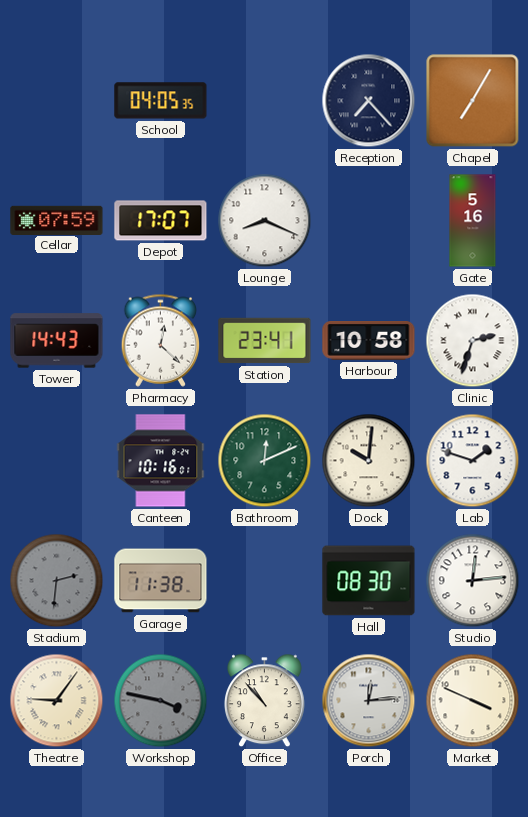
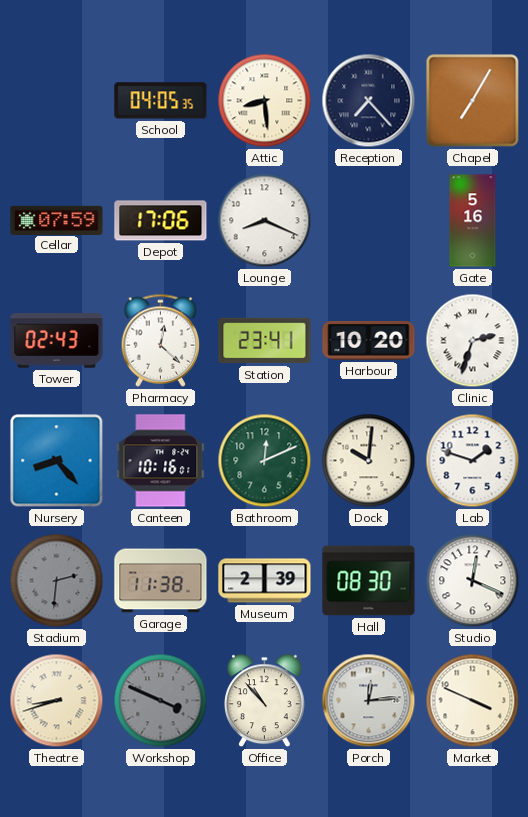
Attic: none -> 8:29
Depot: 17:07 -> 17:06
Tower: 14:43 -> 02:43
Harbour: 10:58 -> 10:20
Nursery: none -> 8:23
Museum: none -> 2:39
Studio: 12:14 -> 12:19
Theatre: 9:06 -> 8:42
Workshop: 3:47 -> 3:49
